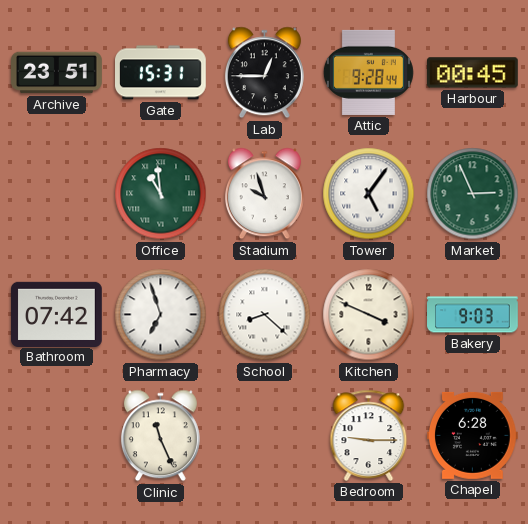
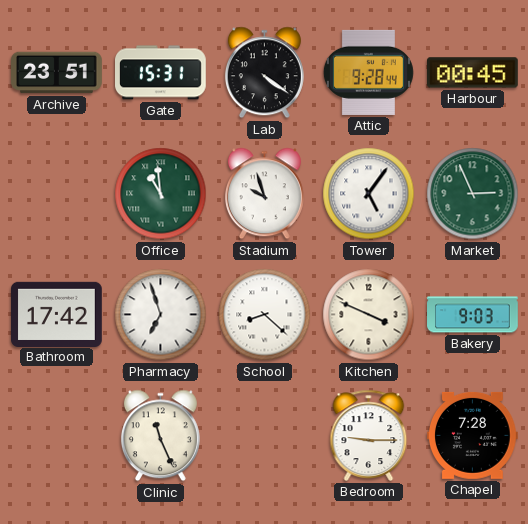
Lab: 12:45 -> 4:21
Bathroom: 07:42 -> 17:42
Chapel: 6:28 -> 7:28
